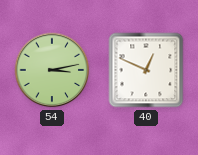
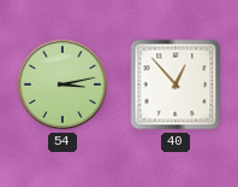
40: 12:49 -> 12:53
